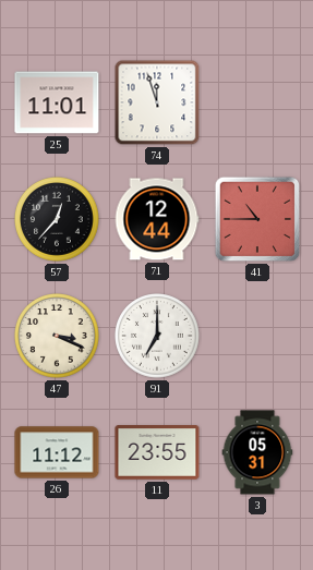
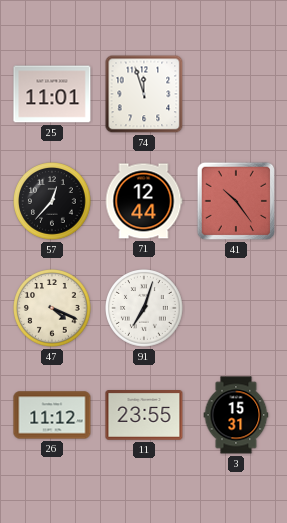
41: 10:45 -> 10:24
47: 3:19 -> 4:19
91: 7:00 -> 7:03
3: 05:31 -> 15:31
